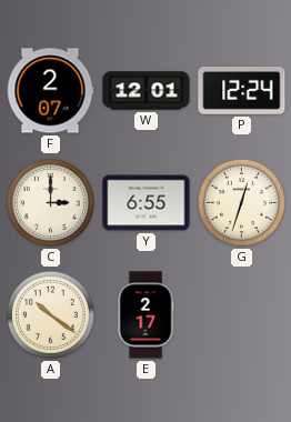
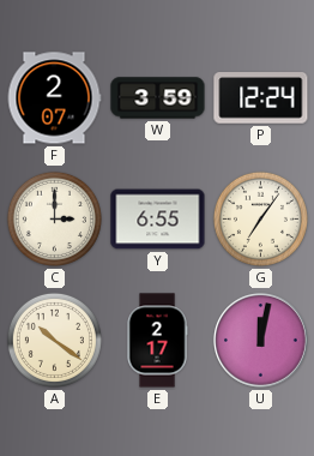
W: 12:01 -> 3:59
G: 12:33 -> 7:06
U: none -> 12:02
